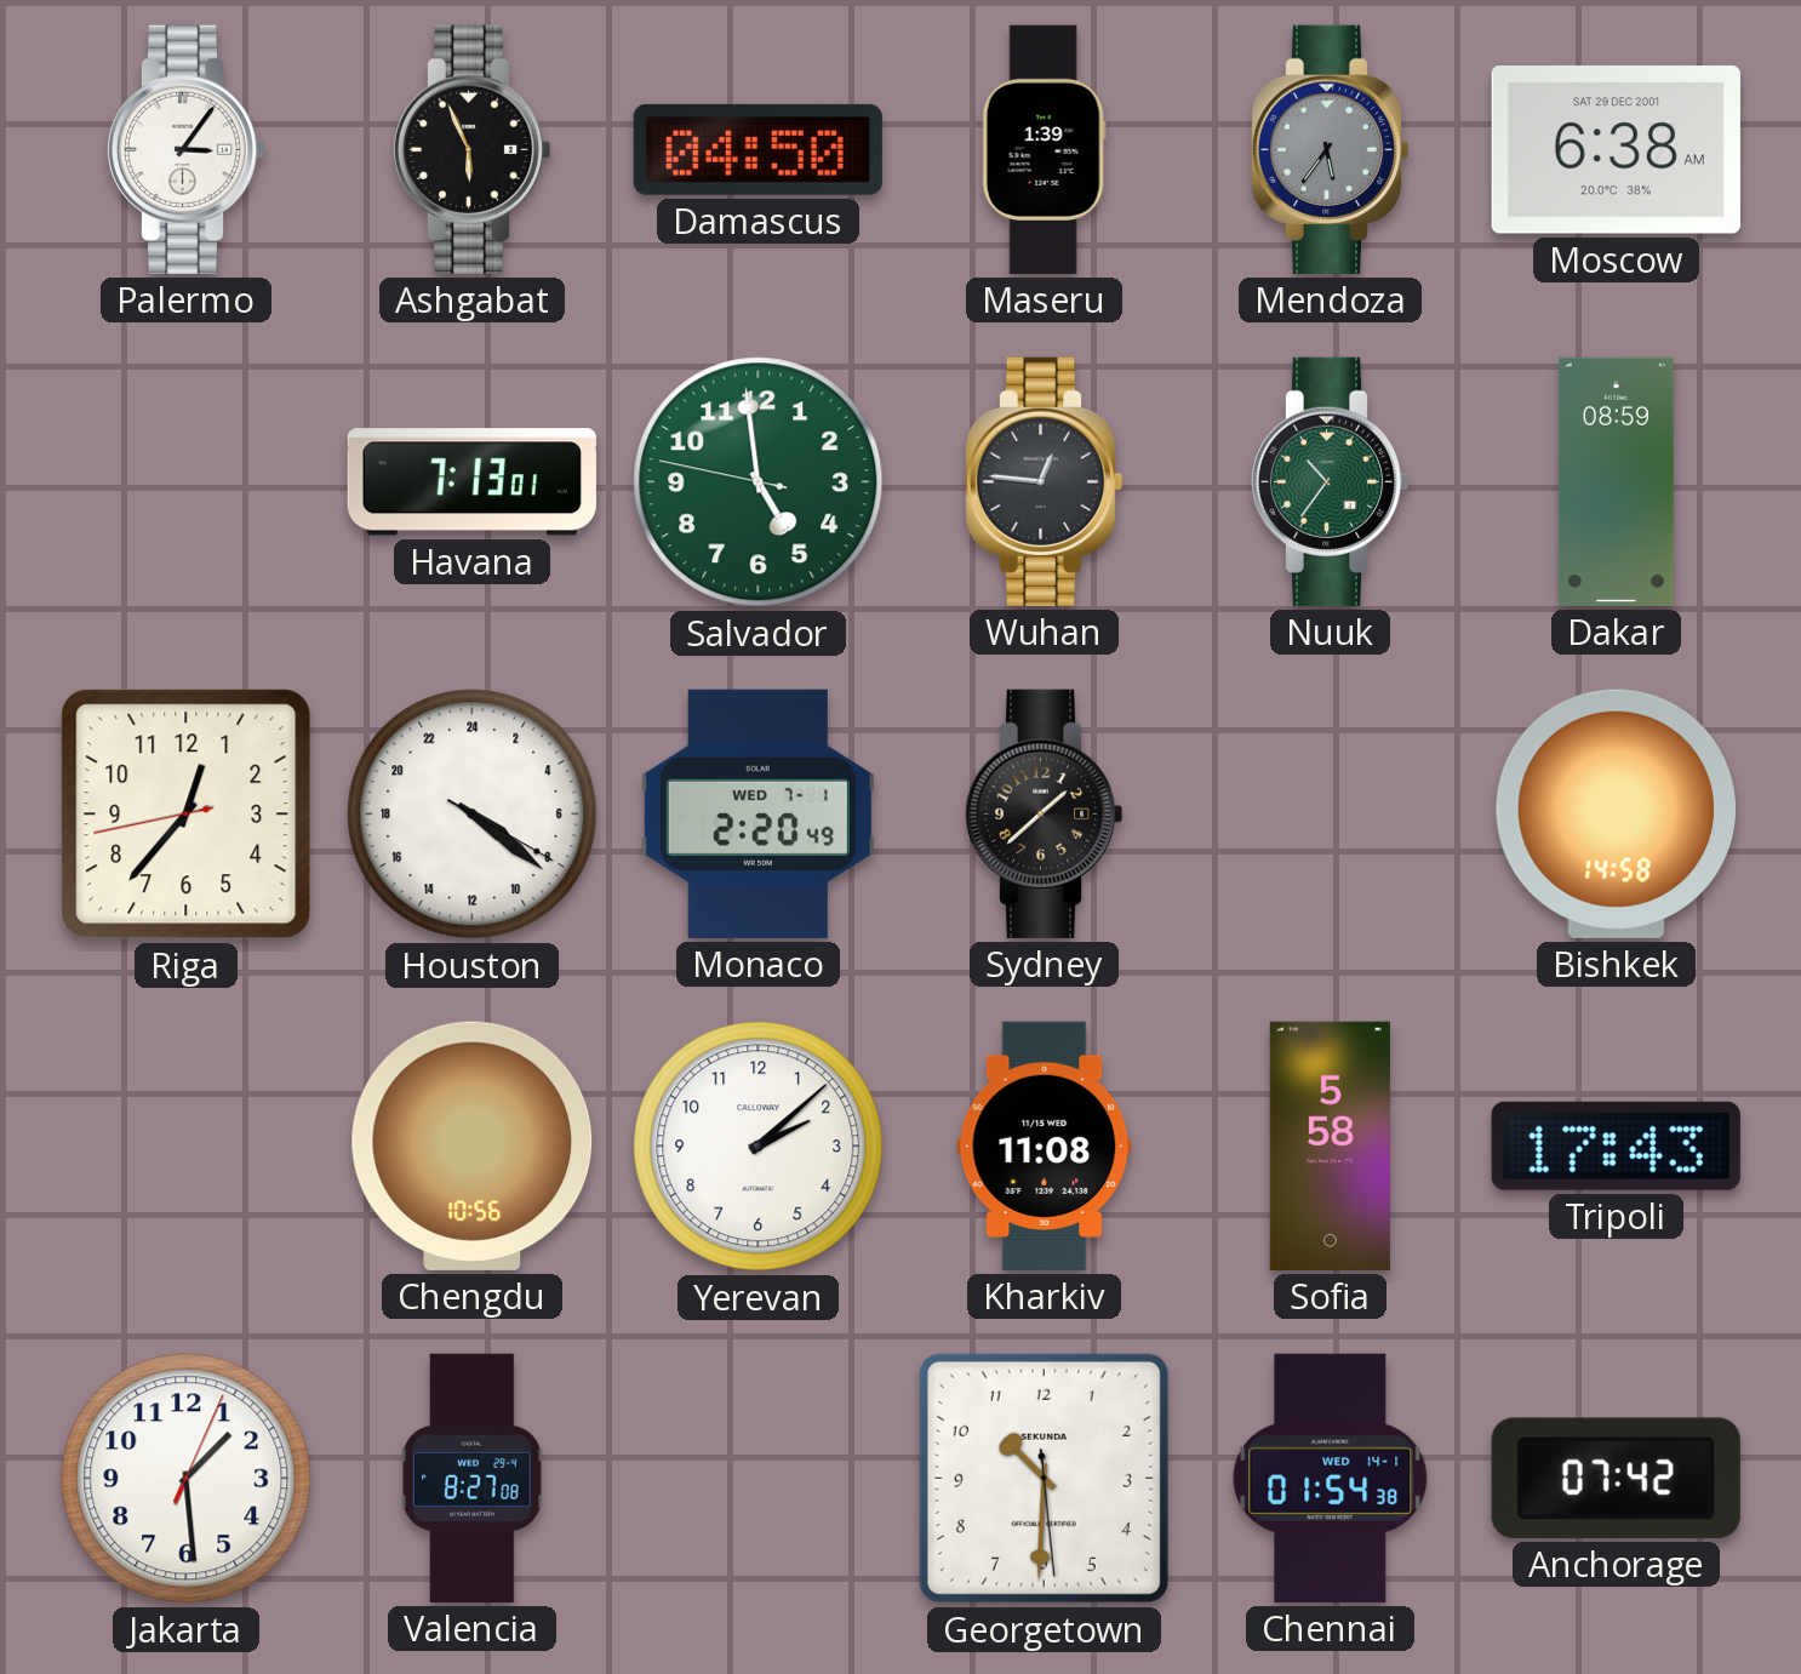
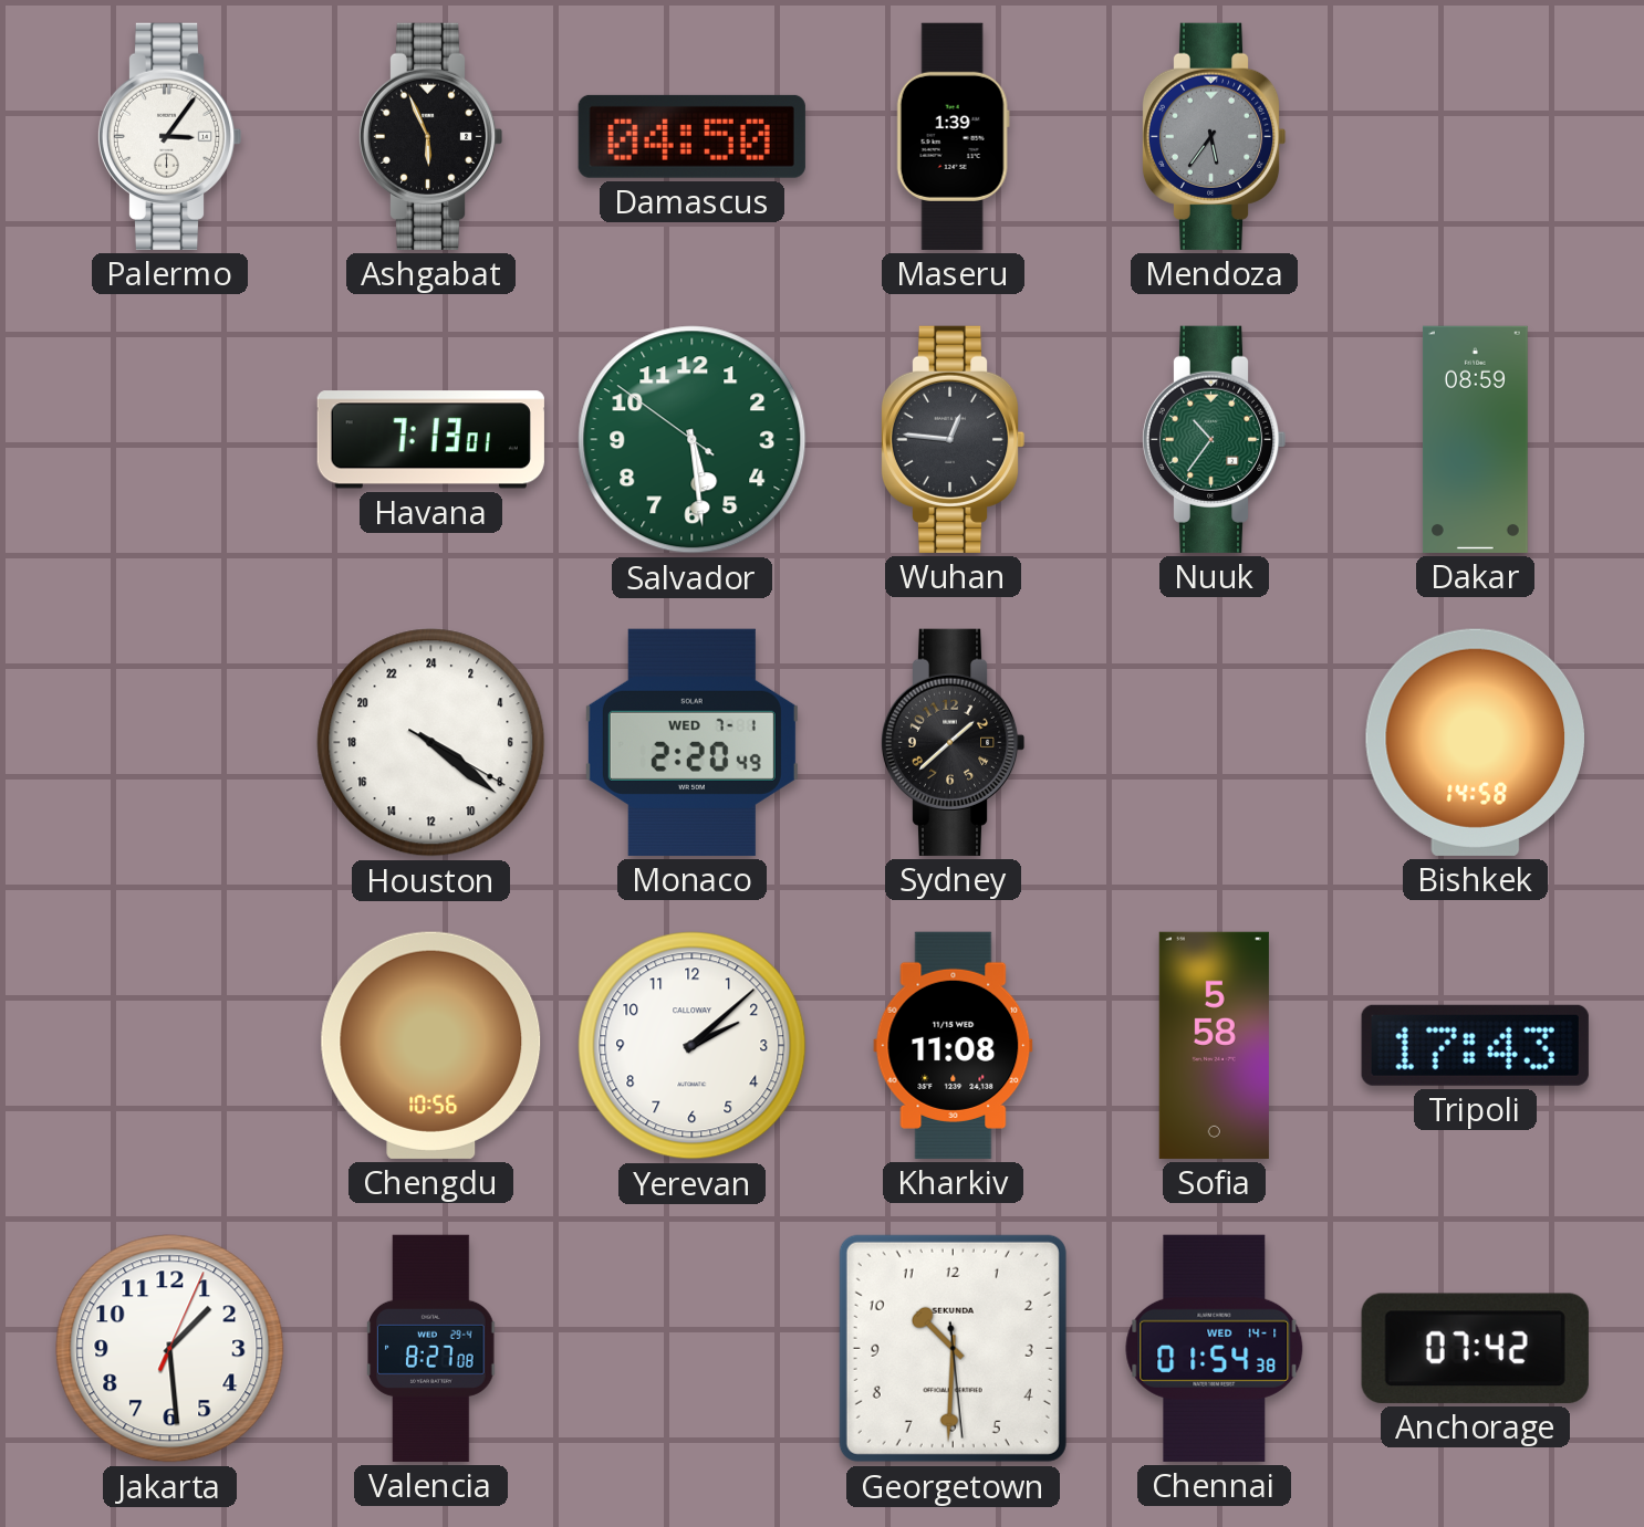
Moscow: 6:38 -> none
Salvador: 4:58 -> 5:28
Riga: 12:36 -> none
